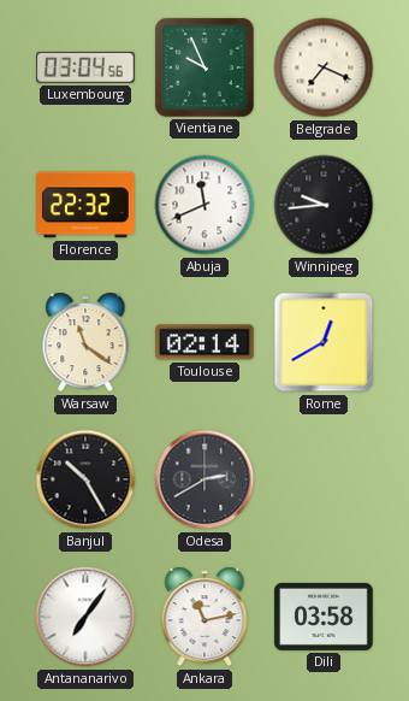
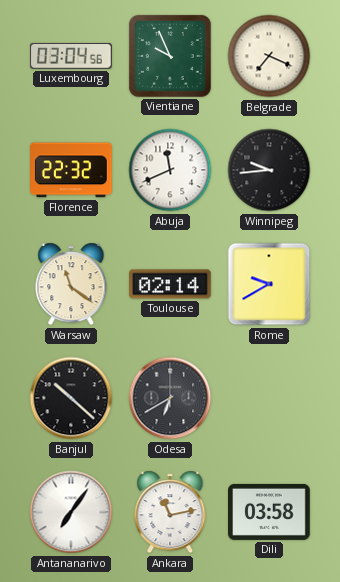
Rome: 12:40 -> 9:40
Banjul: 10:25 -> 10:22
Odesa: 2:40 -> 6:40
